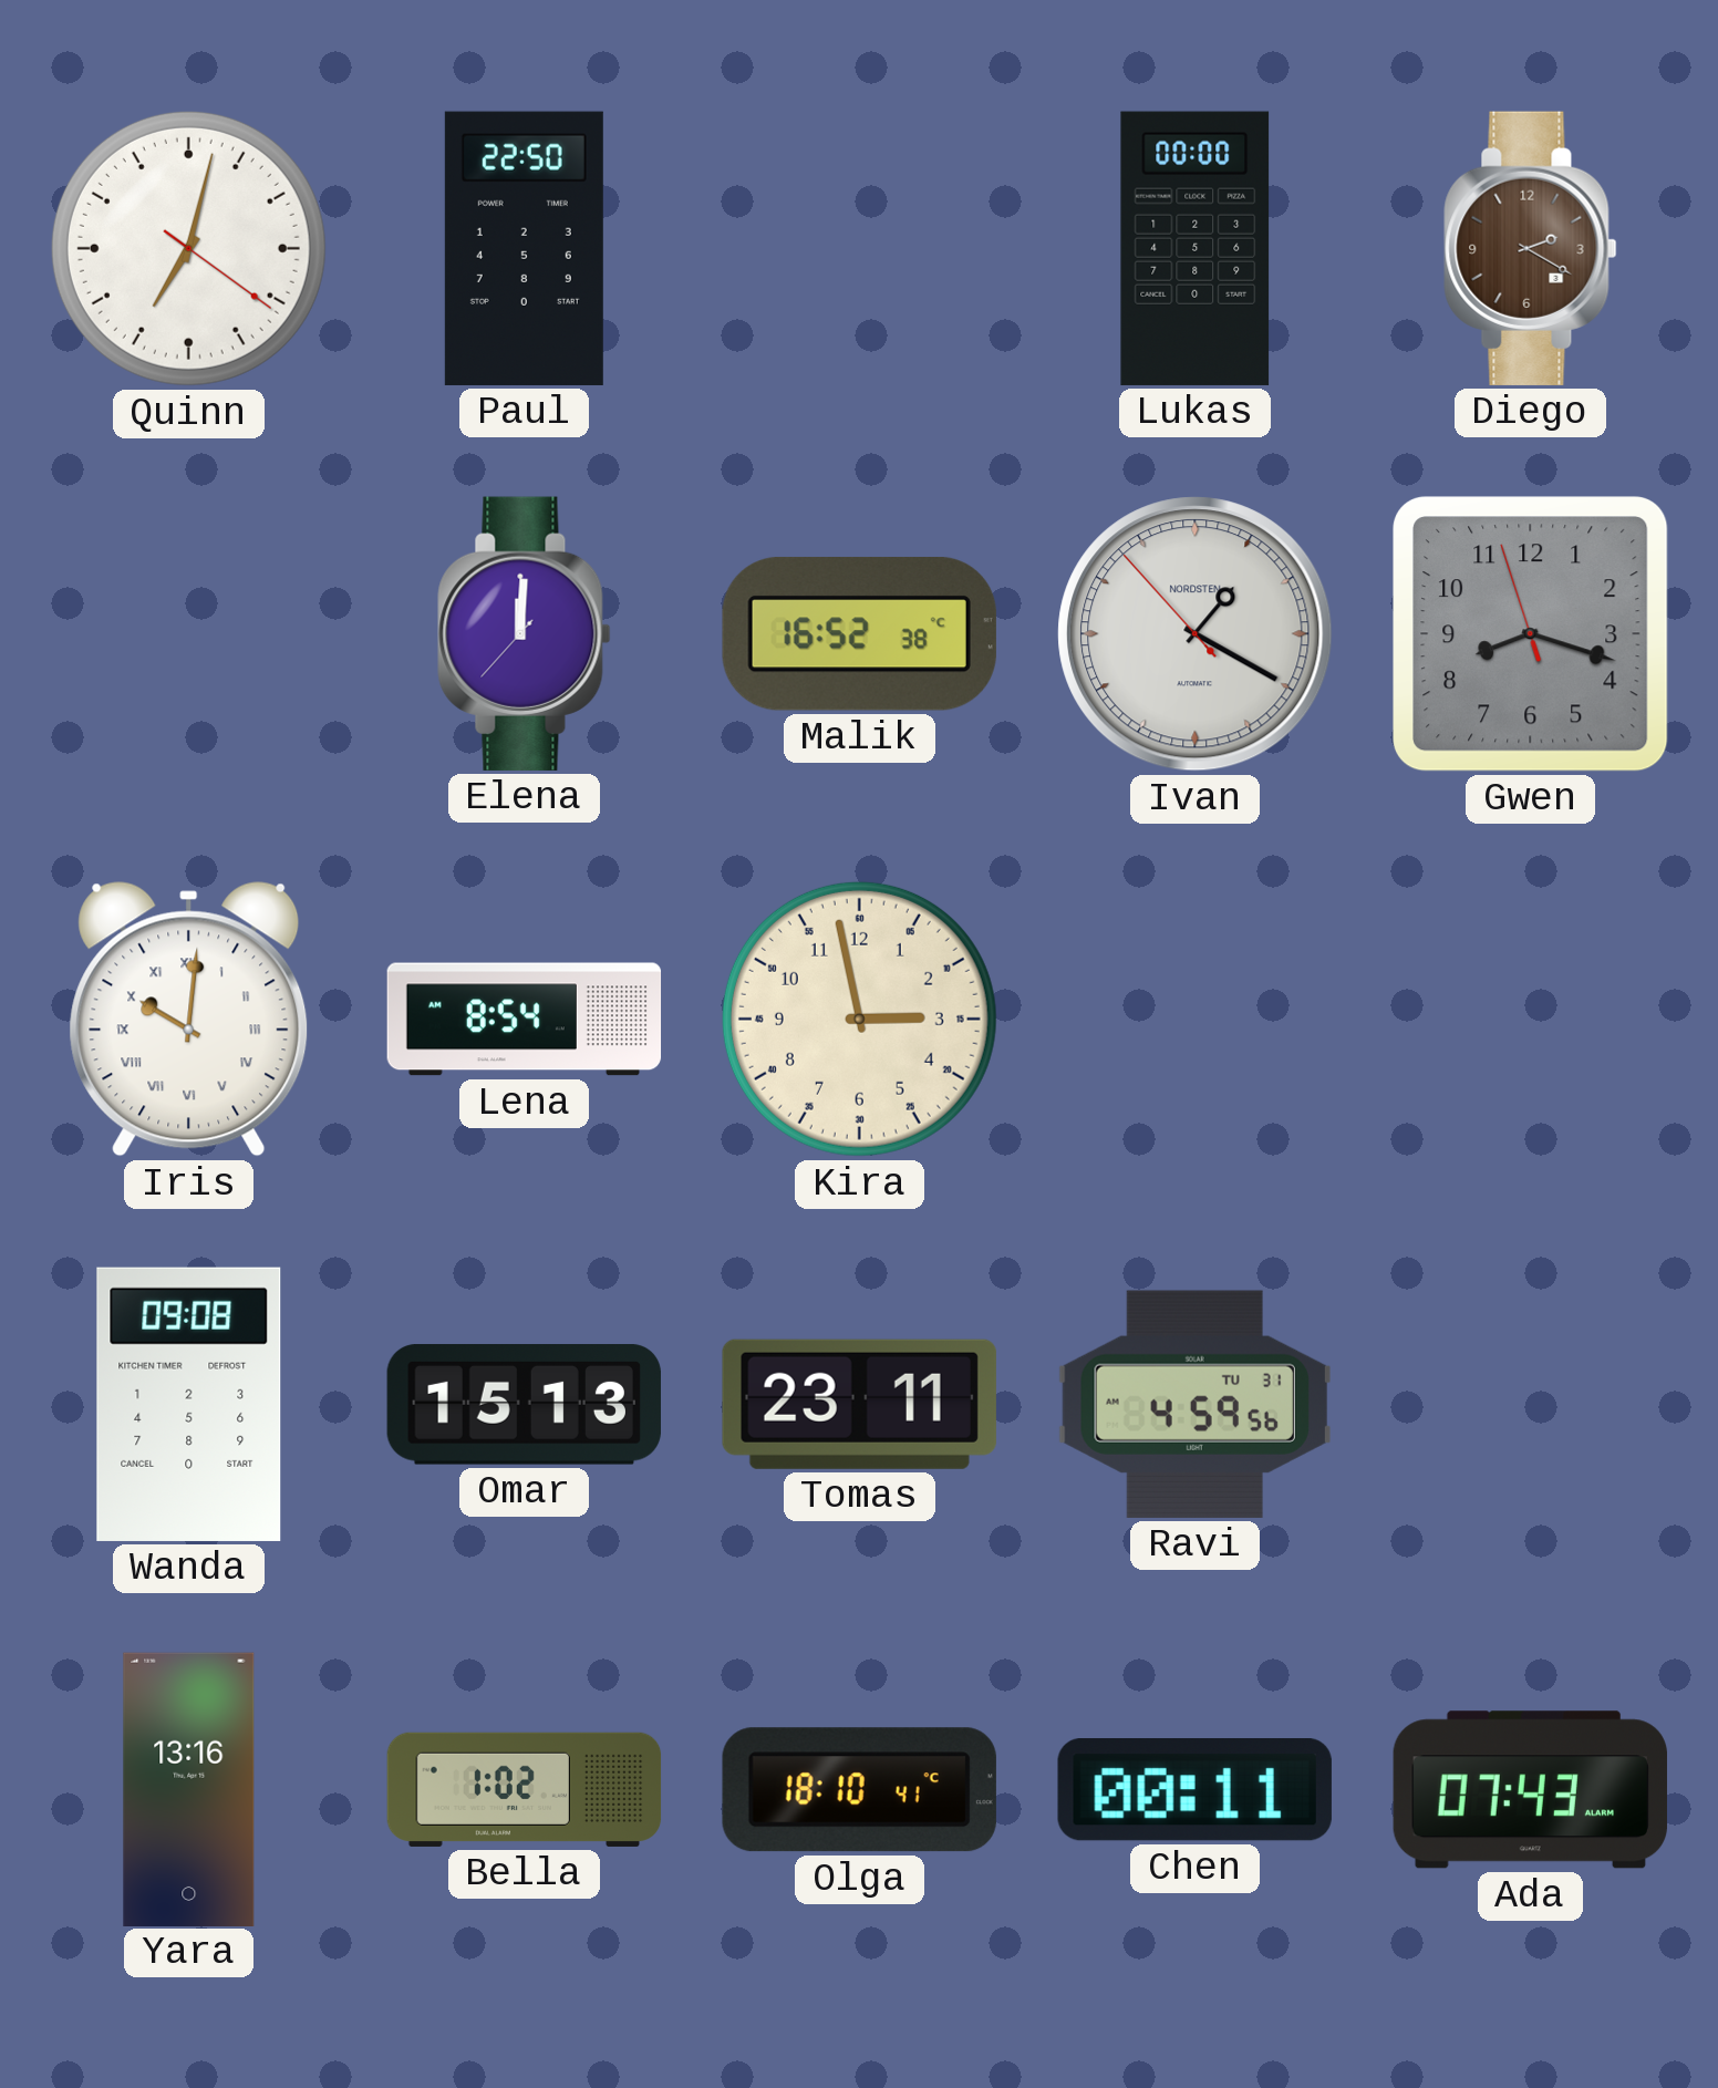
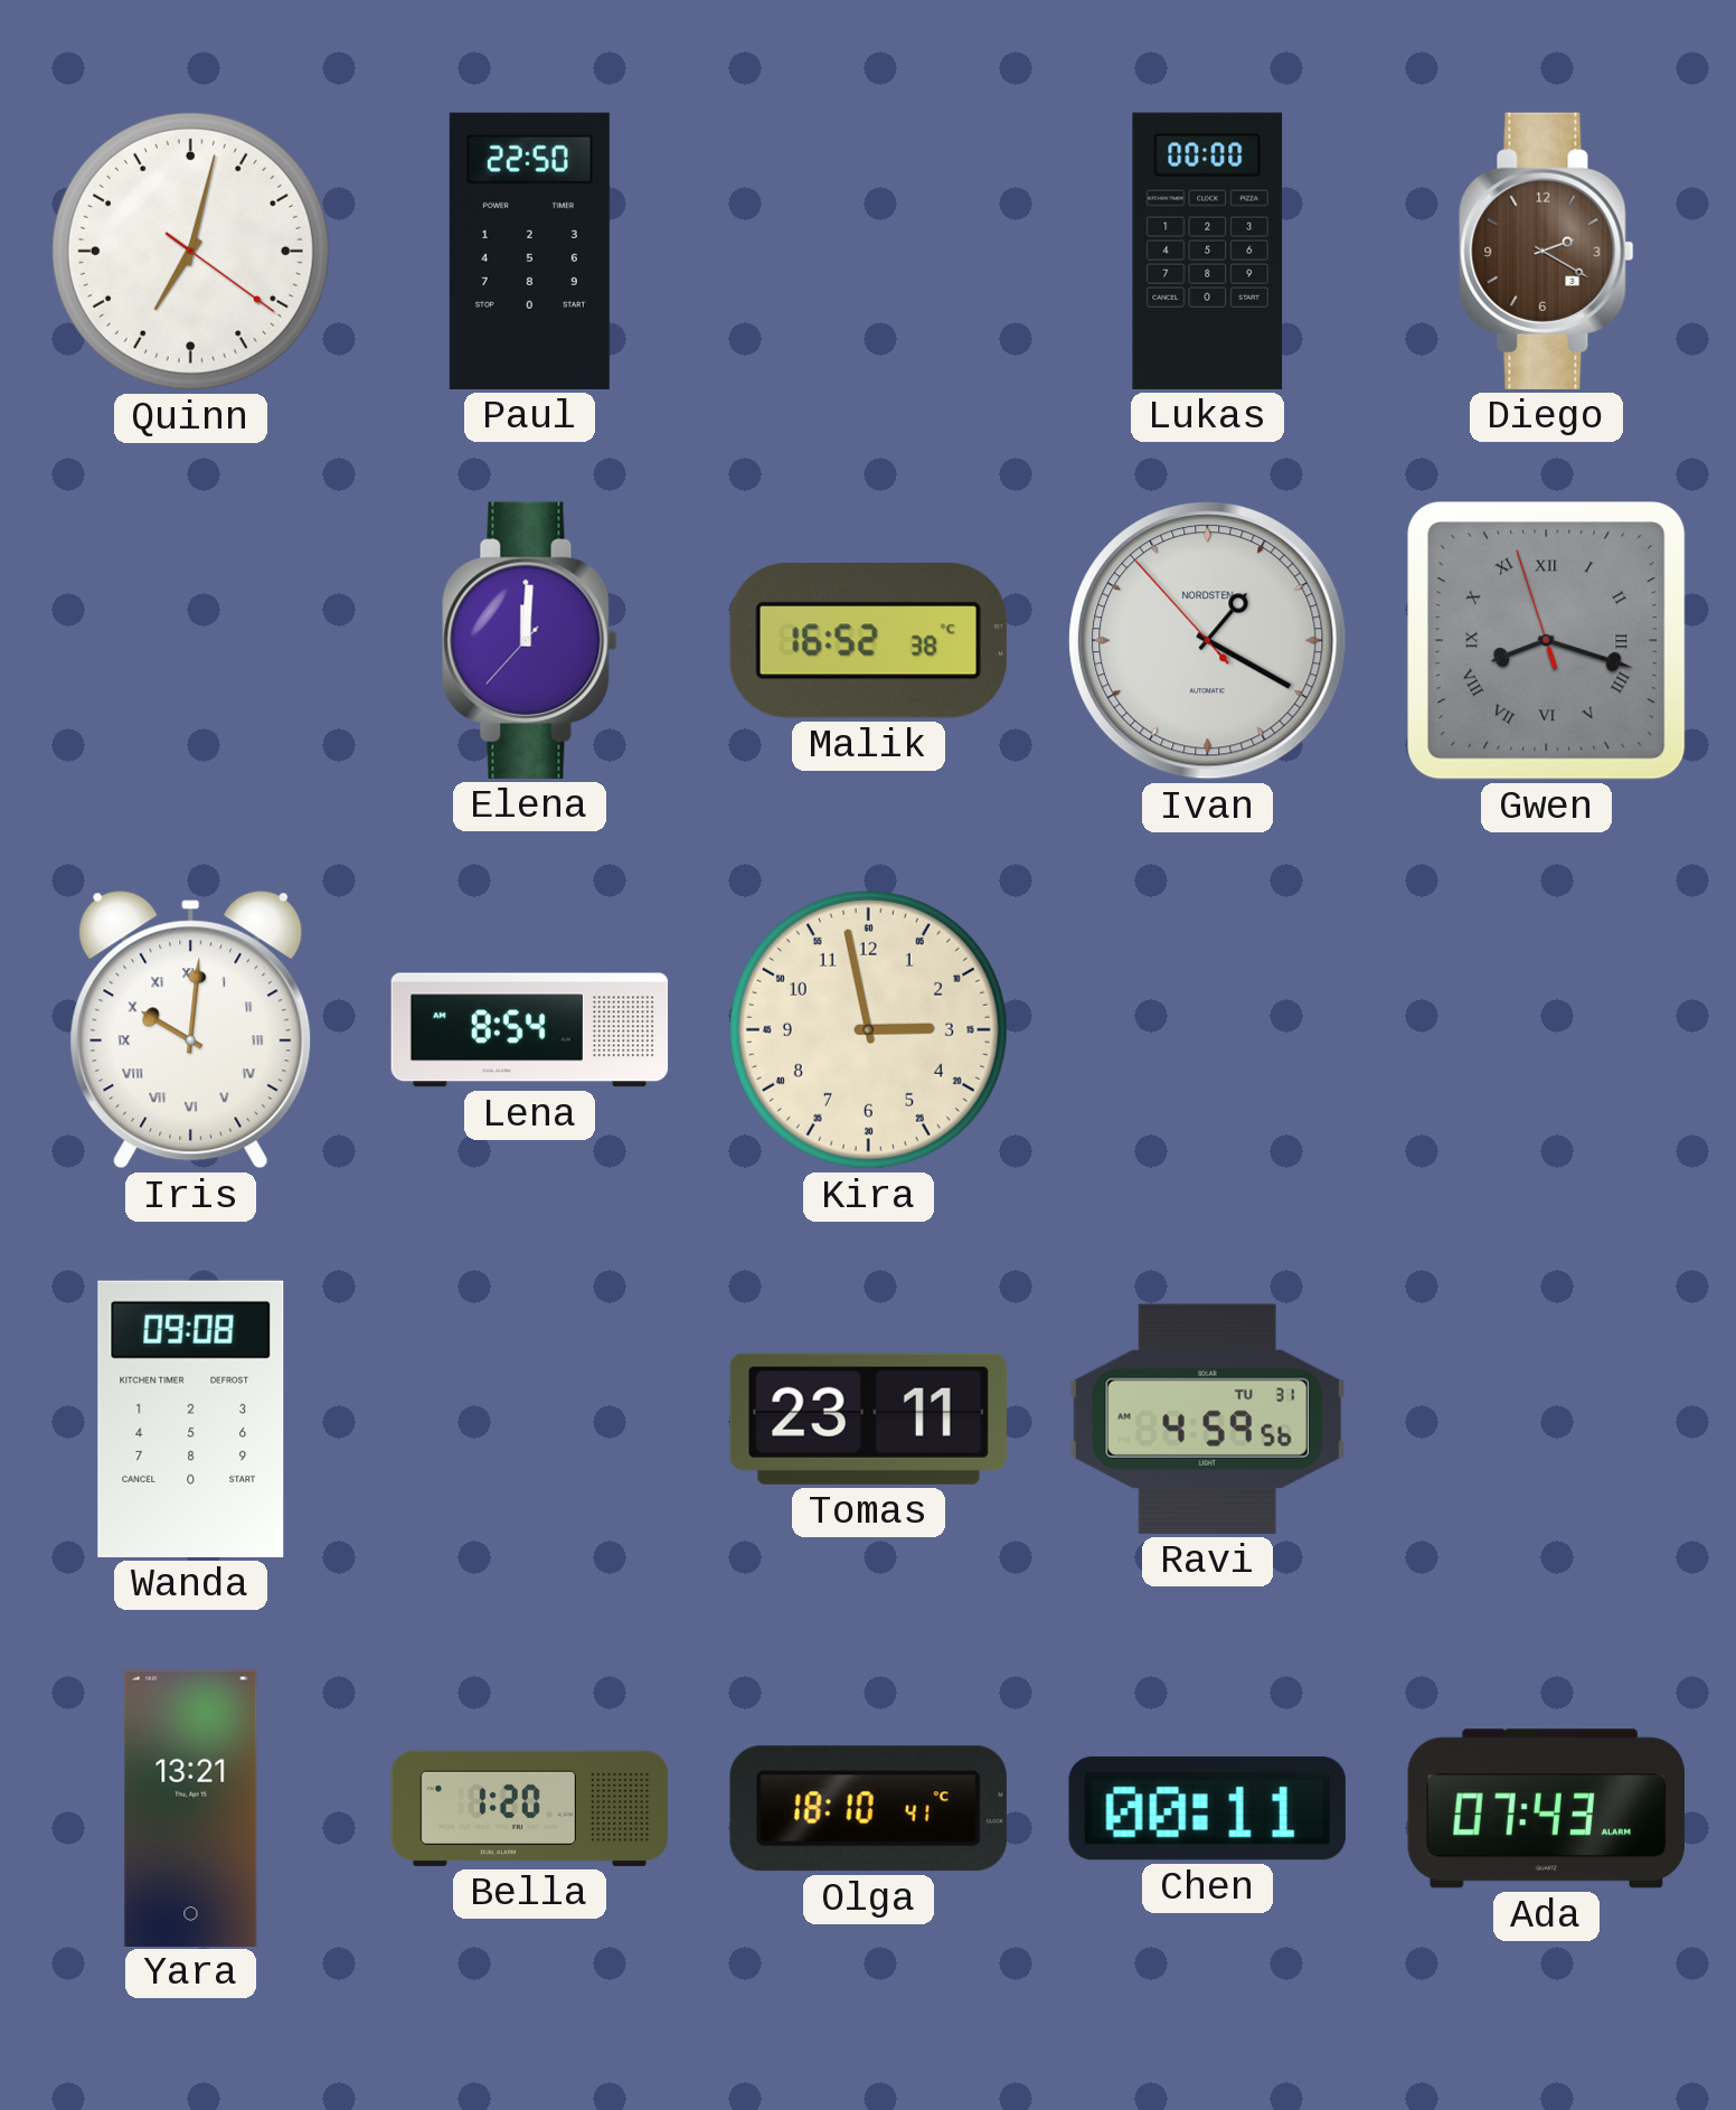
Gwen numerals: Arabic -> Roman
Omar: 15:13 -> none
Yara: 13:16 -> 13:21
Bella: 1:02 -> 1:20
